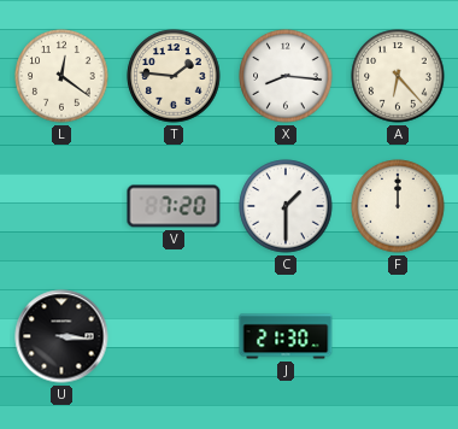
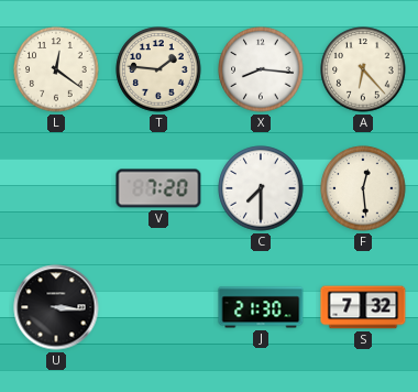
C: 1:30 -> 7:30
F: 12:00 -> 12:29
S: none -> 7:32
